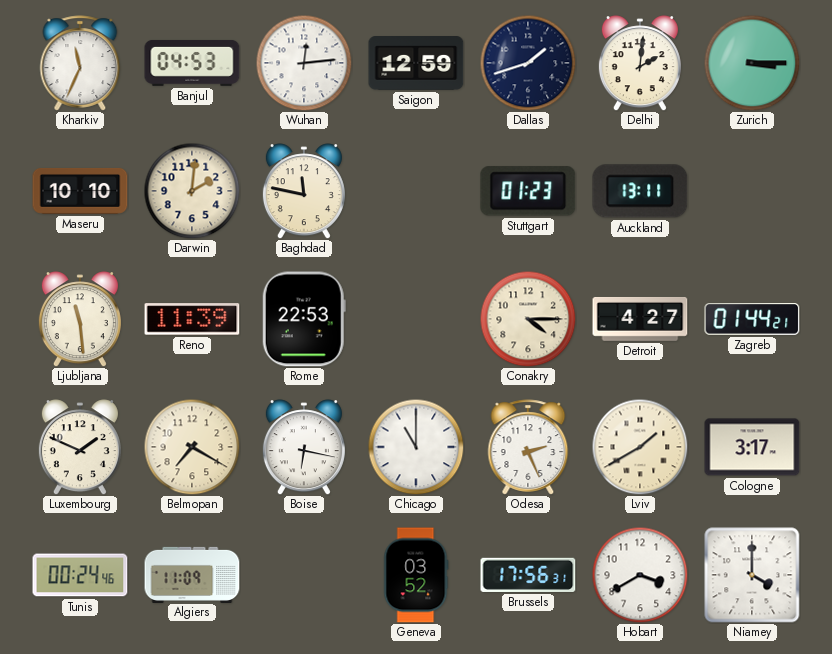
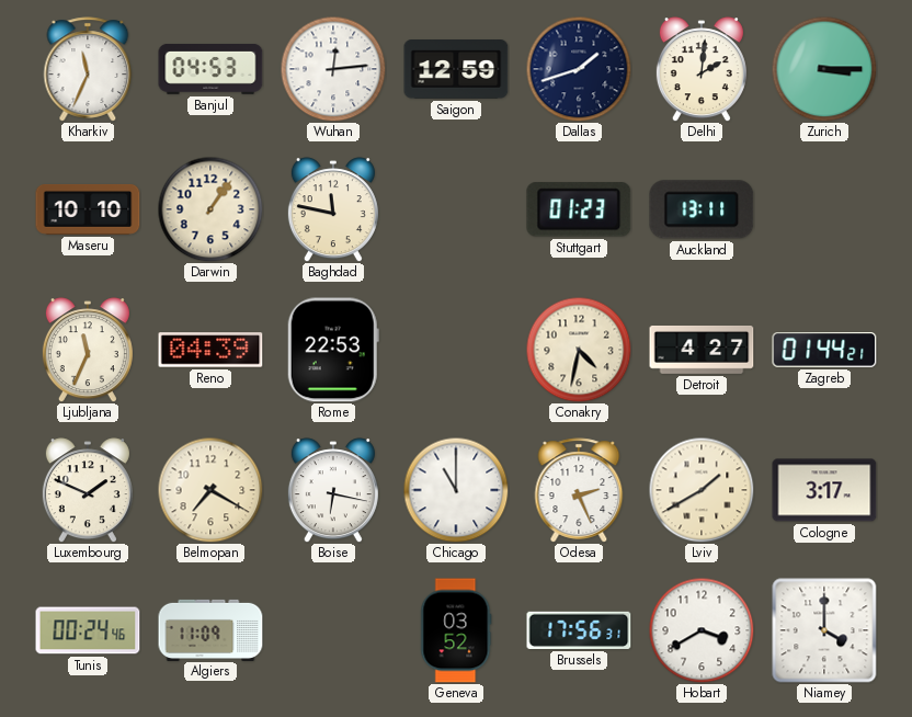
Darwin: 2:01 -> 1:06
Ljubljana: 11:29 -> 11:34
Reno: 11:39 -> 04:39
Conakry: 4:15 -> 4:32
